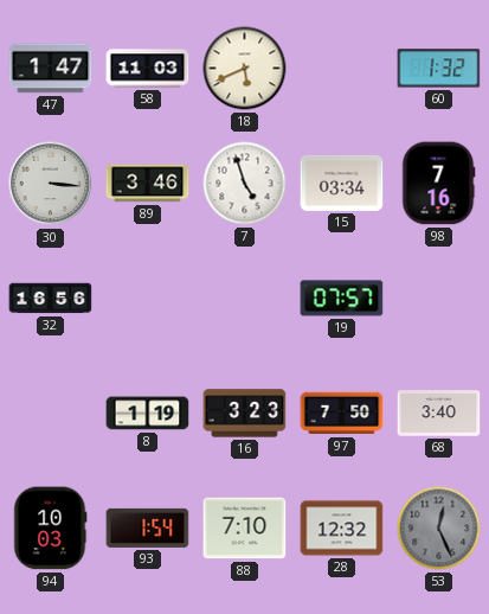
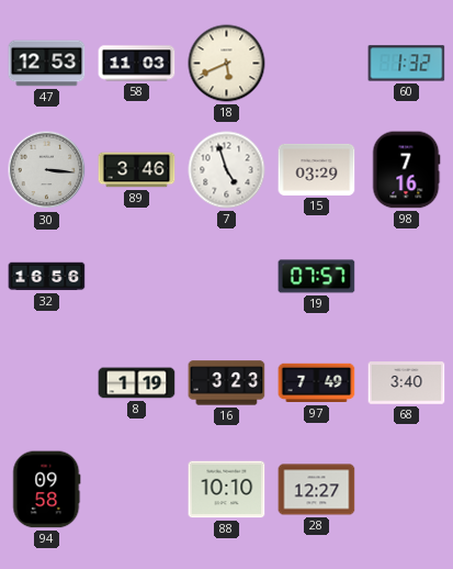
47: 1:47 -> 12:53
15: 03:34 -> 03:29
97: 7:50 -> 7:49
94: 10:03 -> 09:58
93: 1:54 -> none
88: 7:10 -> 10:10
28: 12:32 -> 12:27
53: 12:26 -> none
